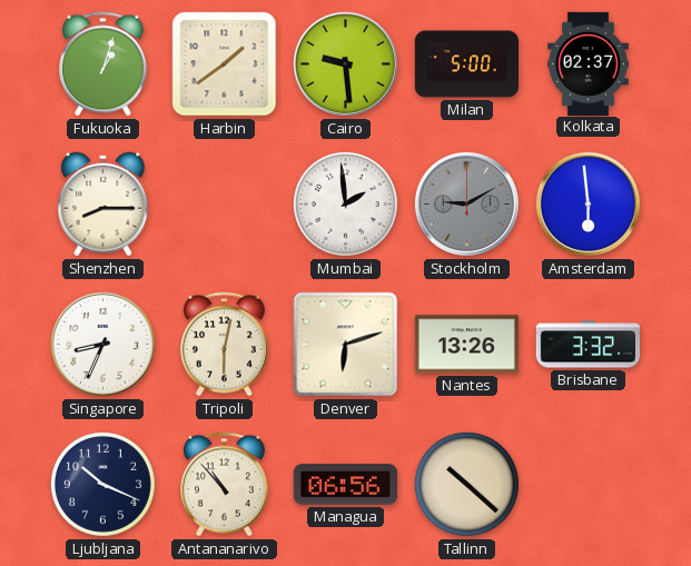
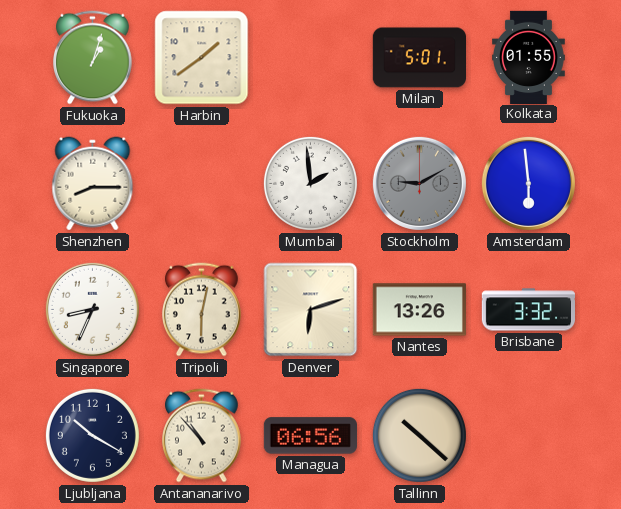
Cairo: 9:29 -> none
Milan: 5:00 -> 5:01
Kolkata: 02:37 -> 01:55
Ljubljana: 10:19 -> 10:20
